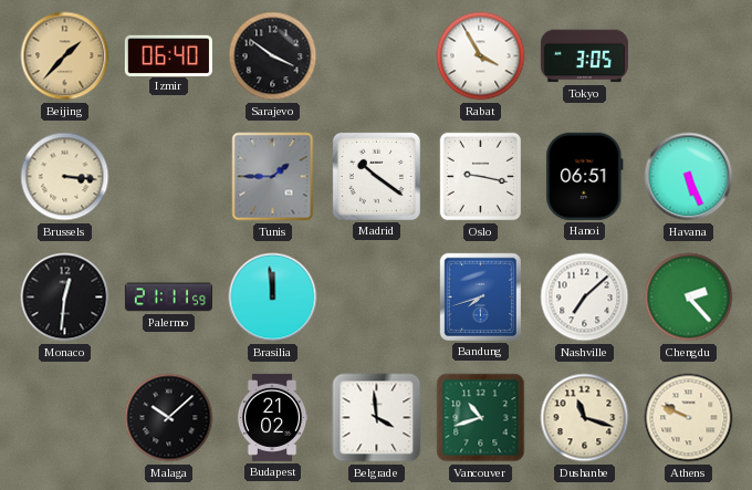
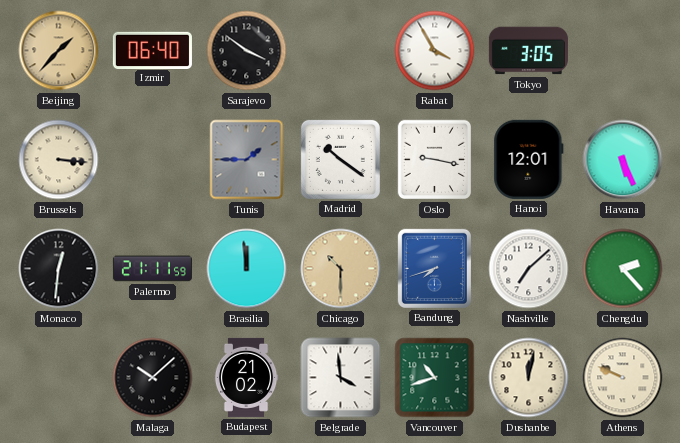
Hanoi: 06:51 -> 12:01
Chicago: none -> 10:30
Dushanbe: 11:18 -> 12:02
